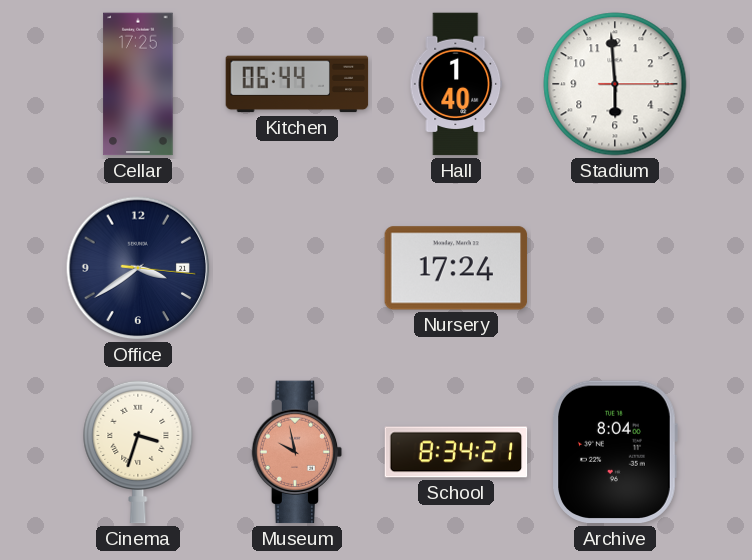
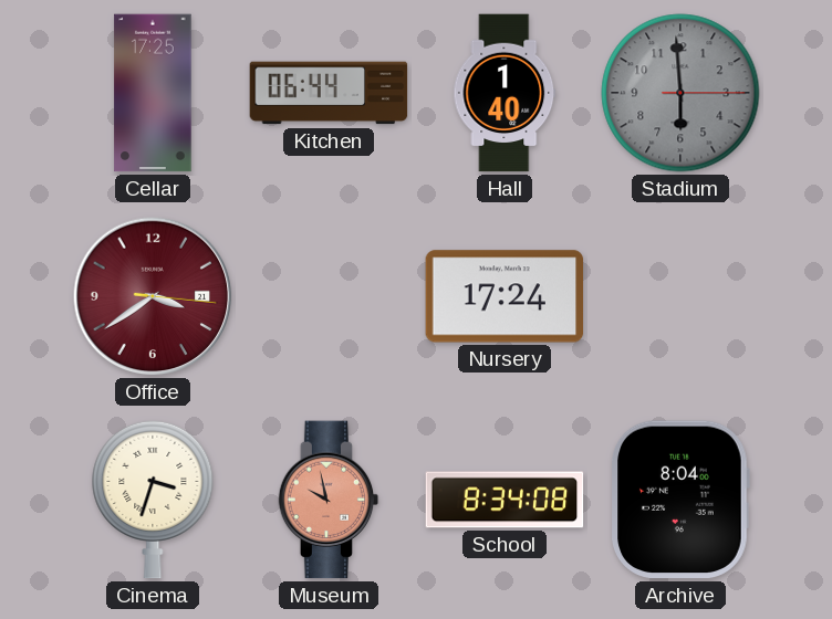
Stadium dial: white -> grey
Office dial: navy -> burgundy
School: 8:34:21 -> 8:34:08
